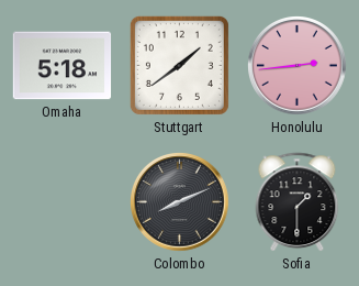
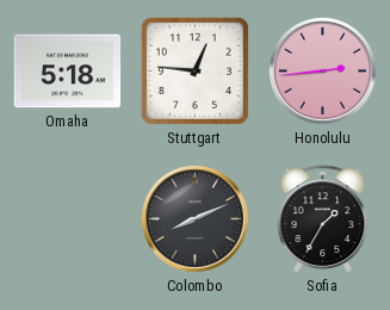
Stuttgart: 1:39 -> 12:46
Sofia: 1:30 -> 1:35
